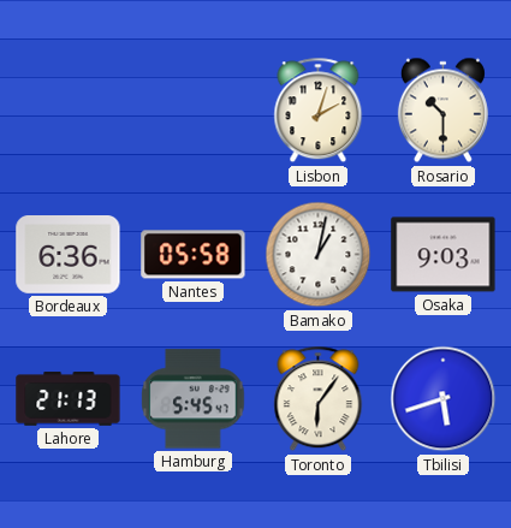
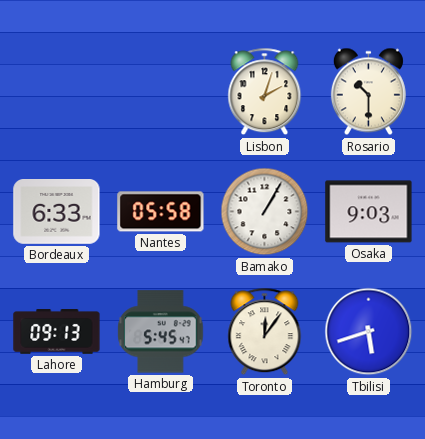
Bordeaux: 6:36 -> 6:33
Bamako: 1:02 -> 1:05
Lahore: 21:13 -> 09:13
Toronto: 6:06 -> 12:06
